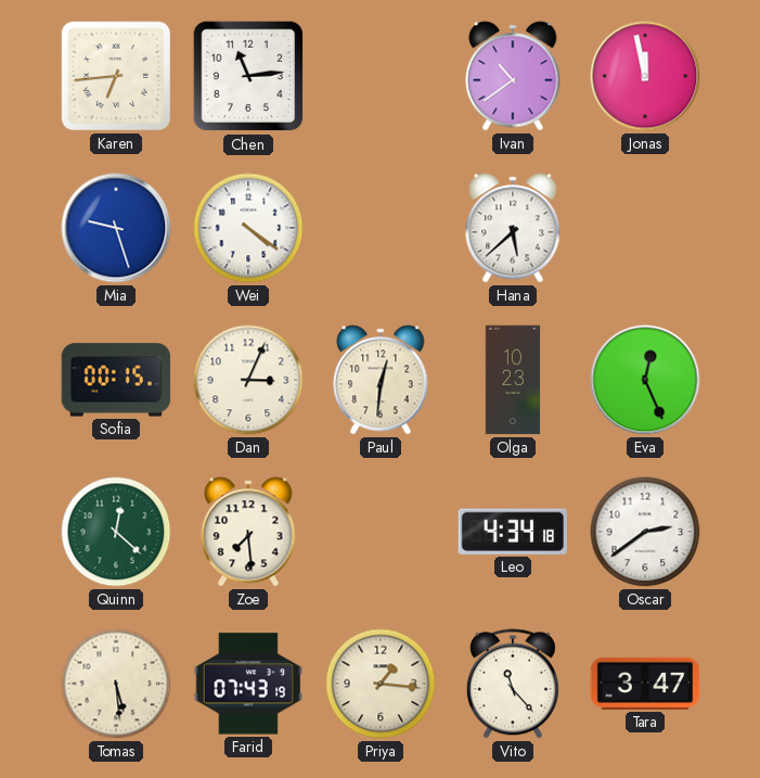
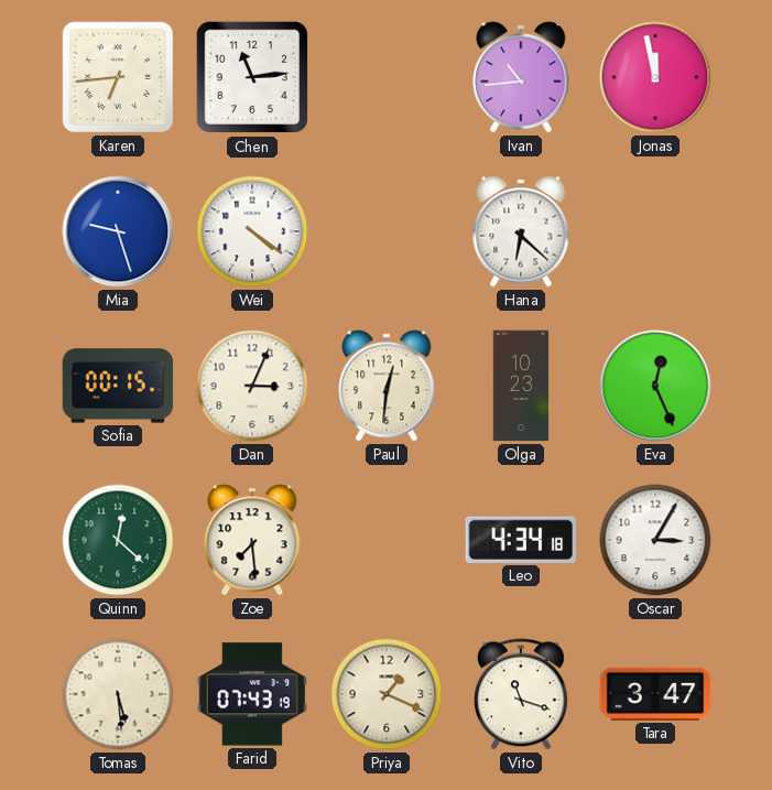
Ivan: 10:39 -> 10:44
Hana: 5:38 -> 6:22
Oscar: 2:39 -> 3:05
Priya: 1:16 -> 1:19
Vito: 11:23 -> 11:18
